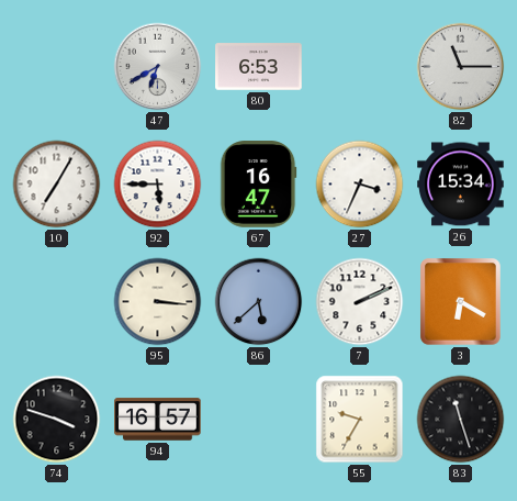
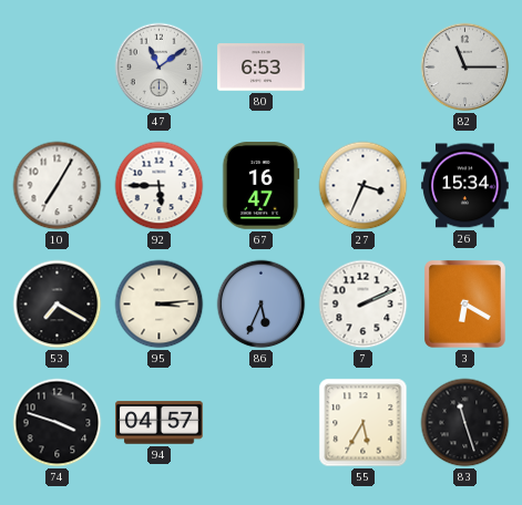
47: 6:40 -> 11:09
53: none -> 7:20
95: 3:16 -> 3:14
86: 5:38 -> 5:34
94: 16:57 -> 04:57
55: 9:35 -> 5:35
